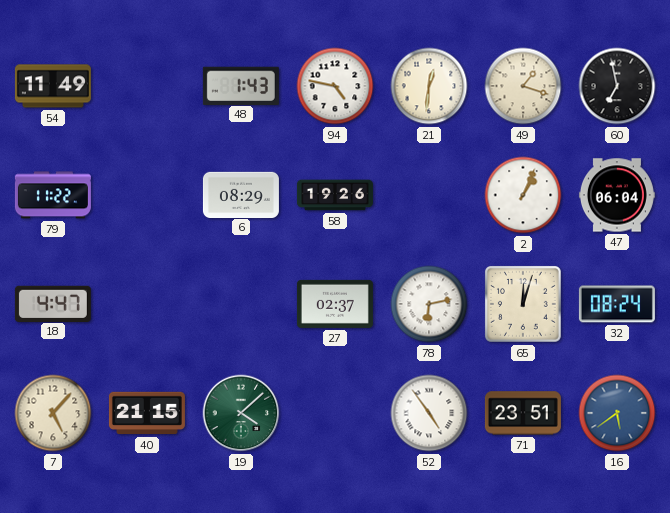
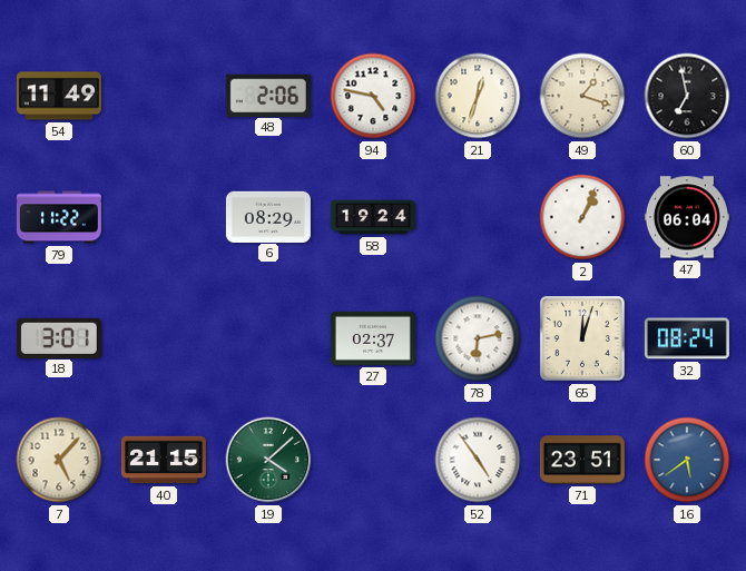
48: 1:43 -> 2:06
21: 12:31 -> 12:33
58: 19:26 -> 19:24
18: 4:47 -> 3:01
